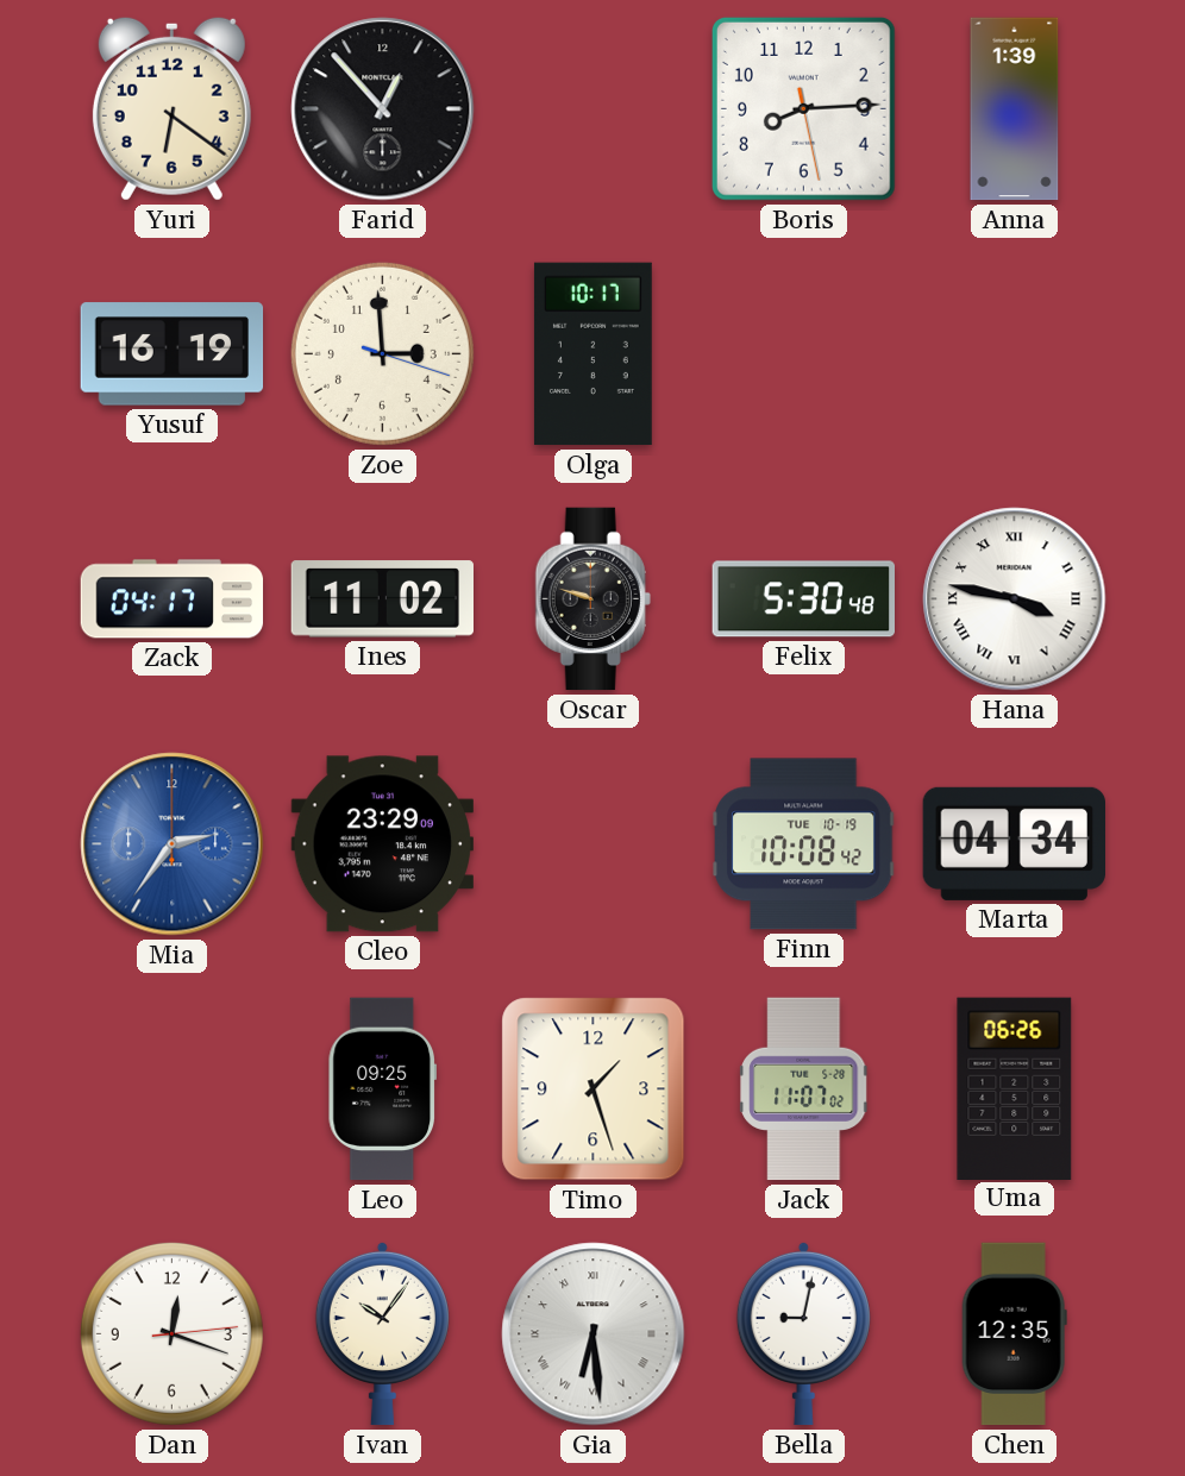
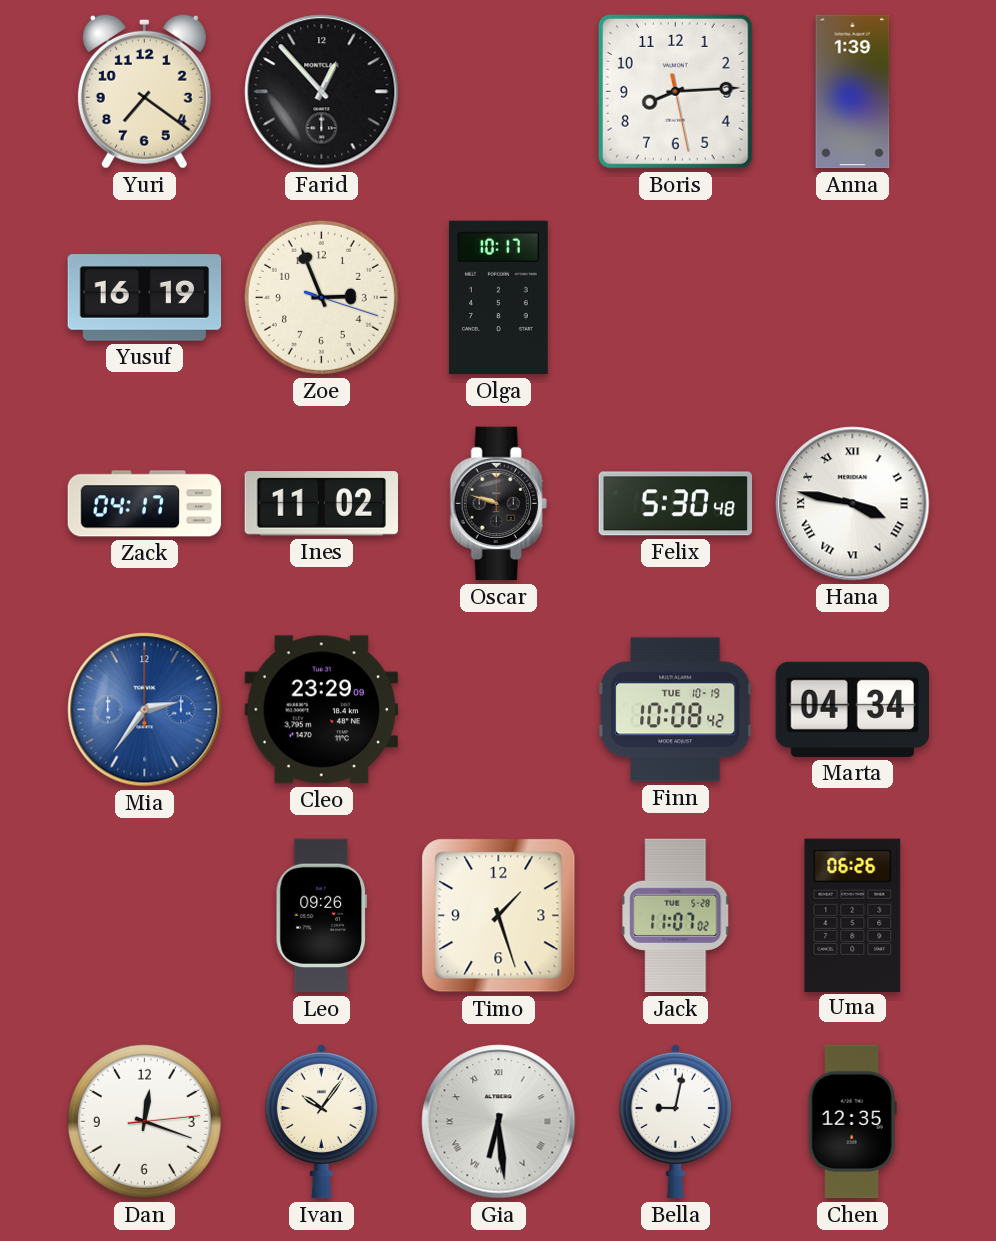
Yuri: 6:21 -> 7:21
Zoe: 2:59 -> 2:56
Leo: 09:25 -> 09:26
